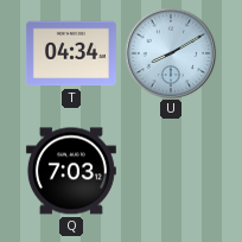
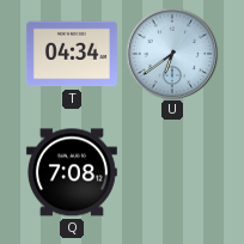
U: 8:10 -> 6:39
Q: 7:03 -> 7:08
